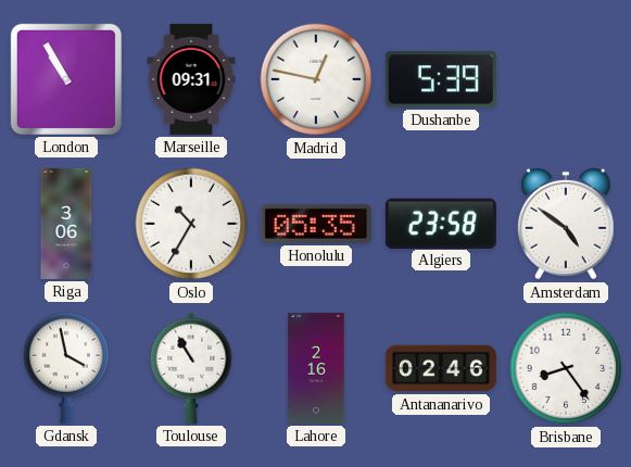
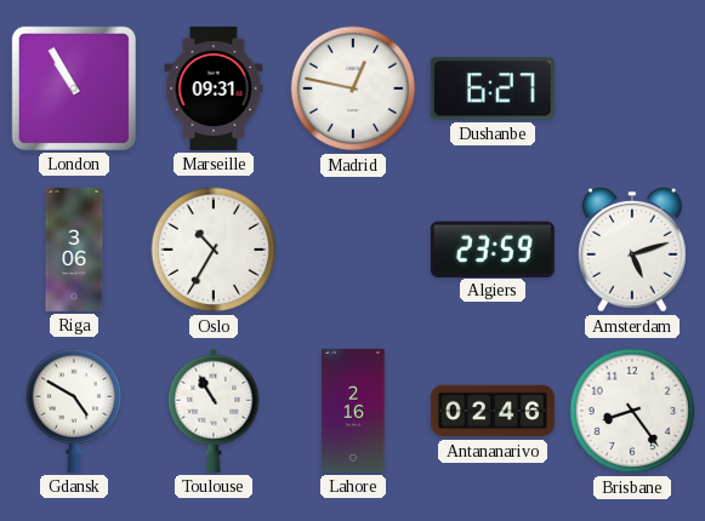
Dushanbe: 5:39 -> 6:27
Honolulu: 05:35 -> none
Algiers: 23:58 -> 23:59
Amsterdam: 4:51 -> 5:12
Gdansk: 3:58 -> 4:50
